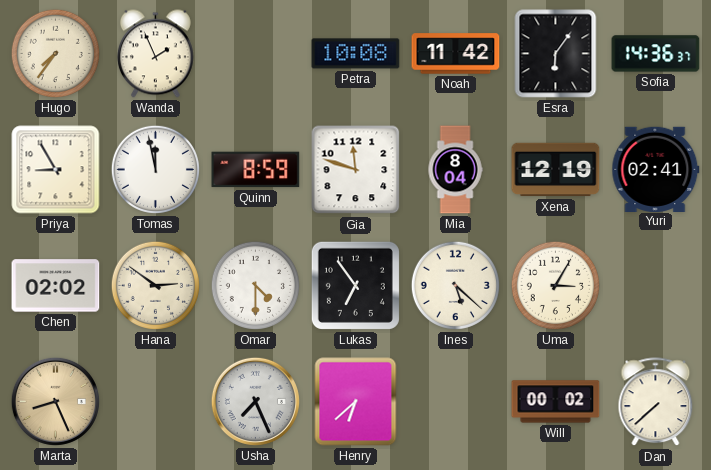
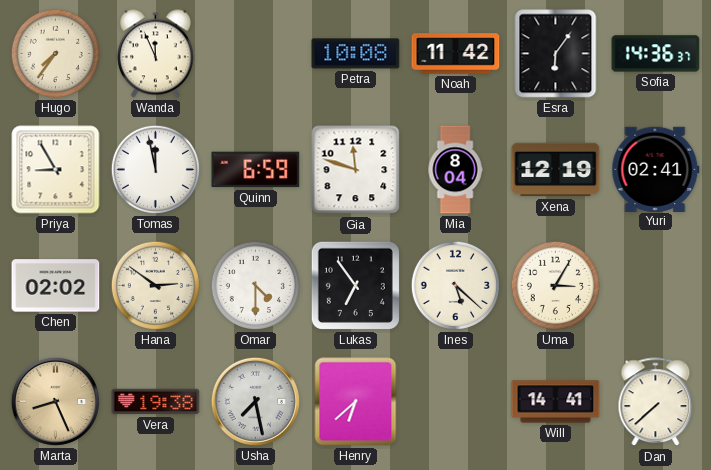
Wanda: 1:56 -> 11:56
Quinn: 8:59 -> 6:59
Vera: none -> 19:38
Usha: 7:26 -> 7:28
Will: 00:02 -> 14:41
